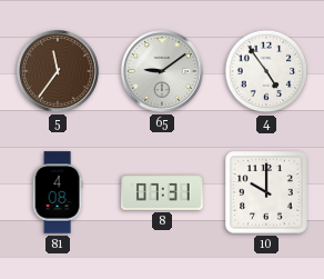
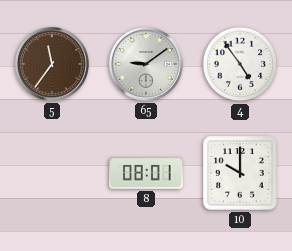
81: 4:08 -> none
8: 07:31 -> 08:01
